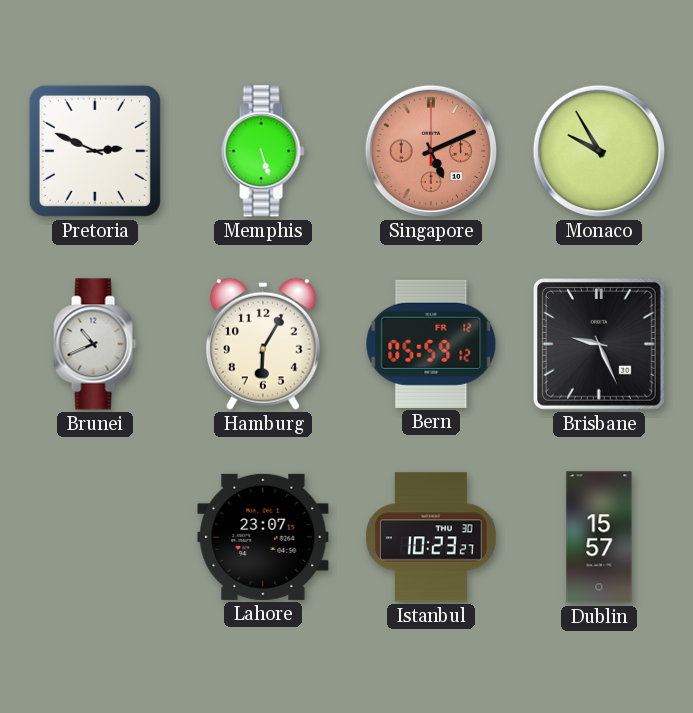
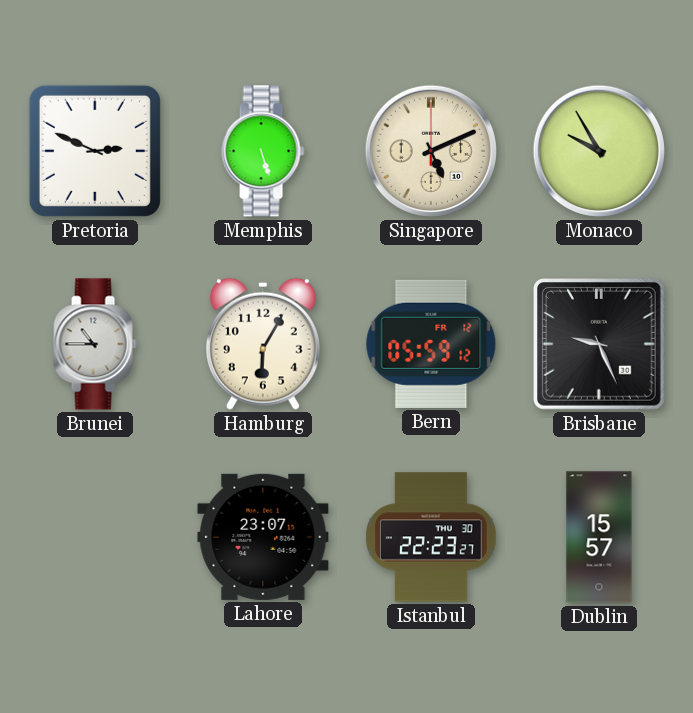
Singapore dial: salmon -> cream
Brunei: 10:41 -> 10:45
Istanbul: 10:23 -> 22:23
